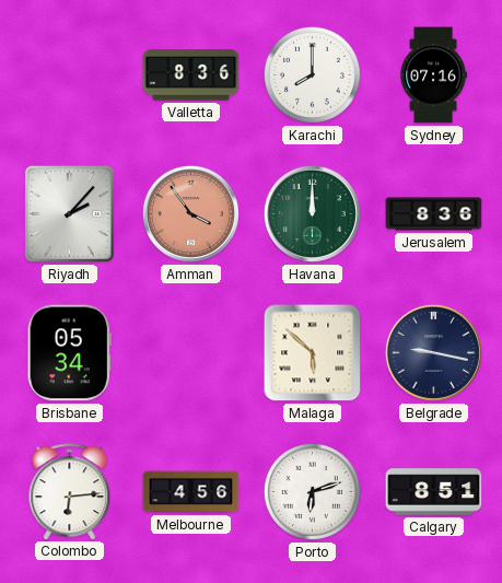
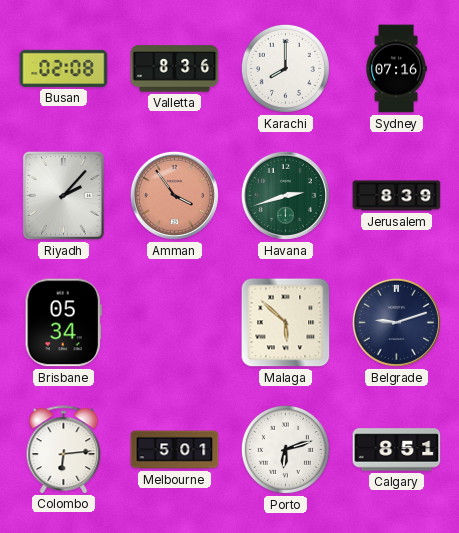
Busan: none -> 02:08
Havana: 12:00 -> 2:42
Jerusalem: 8:36 -> 8:39
Belgrade: 9:17 -> 9:12
Melbourne: 4:56 -> 5:01
